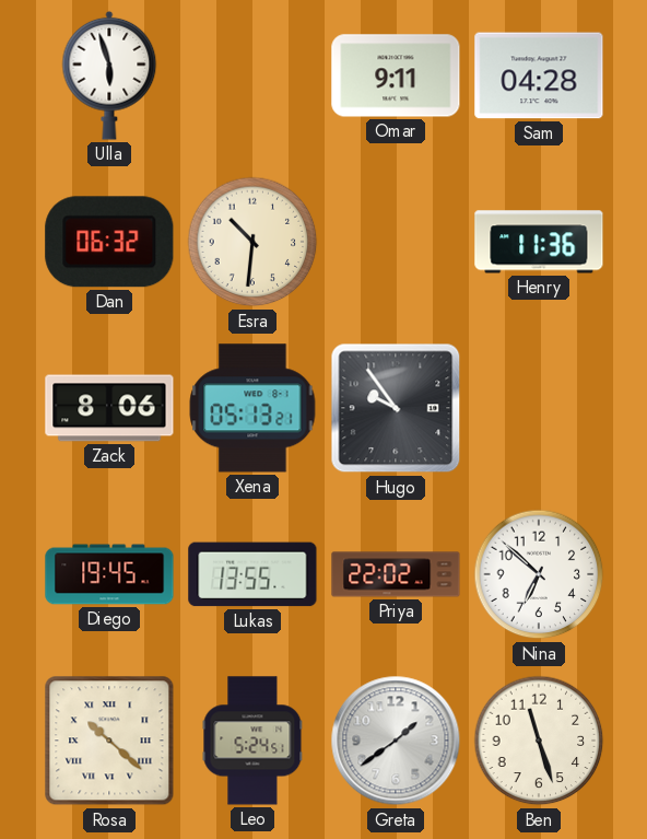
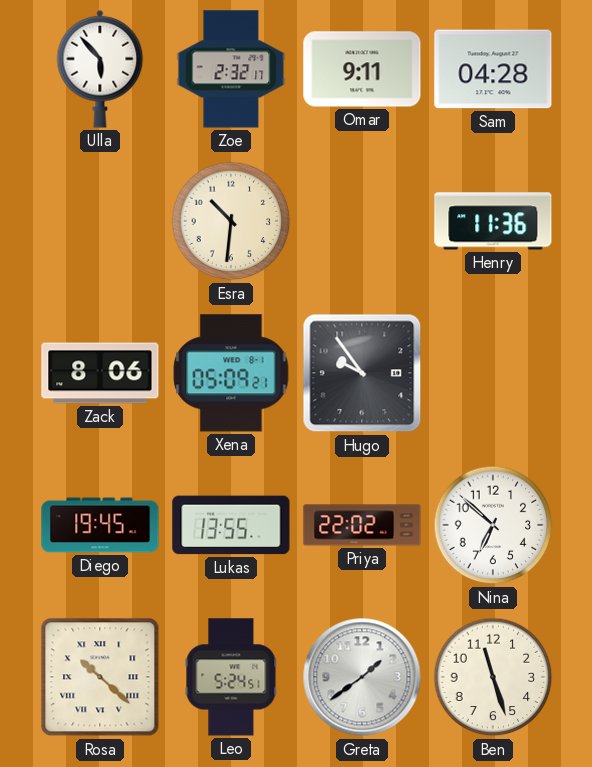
Ulla: 5:57 -> 5:53
Zoe: none -> 2:32
Dan: 06:32 -> none
Xena: 05:13 -> 05:09
